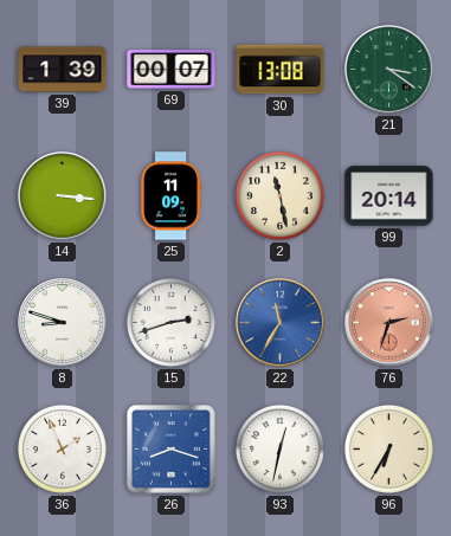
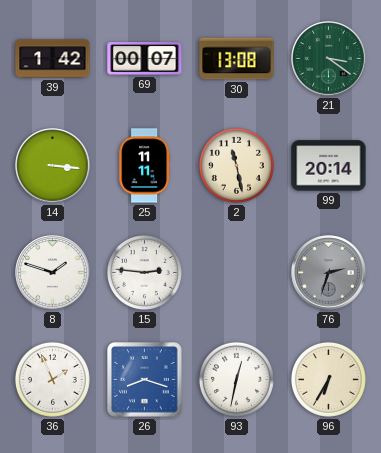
39: 1:39 -> 1:42
25: 11:09 -> 11:11
8: 8:48 -> 1:48
15: 2:42 -> 2:46
22: 11:35 -> none
76 dial: salmon -> grey
